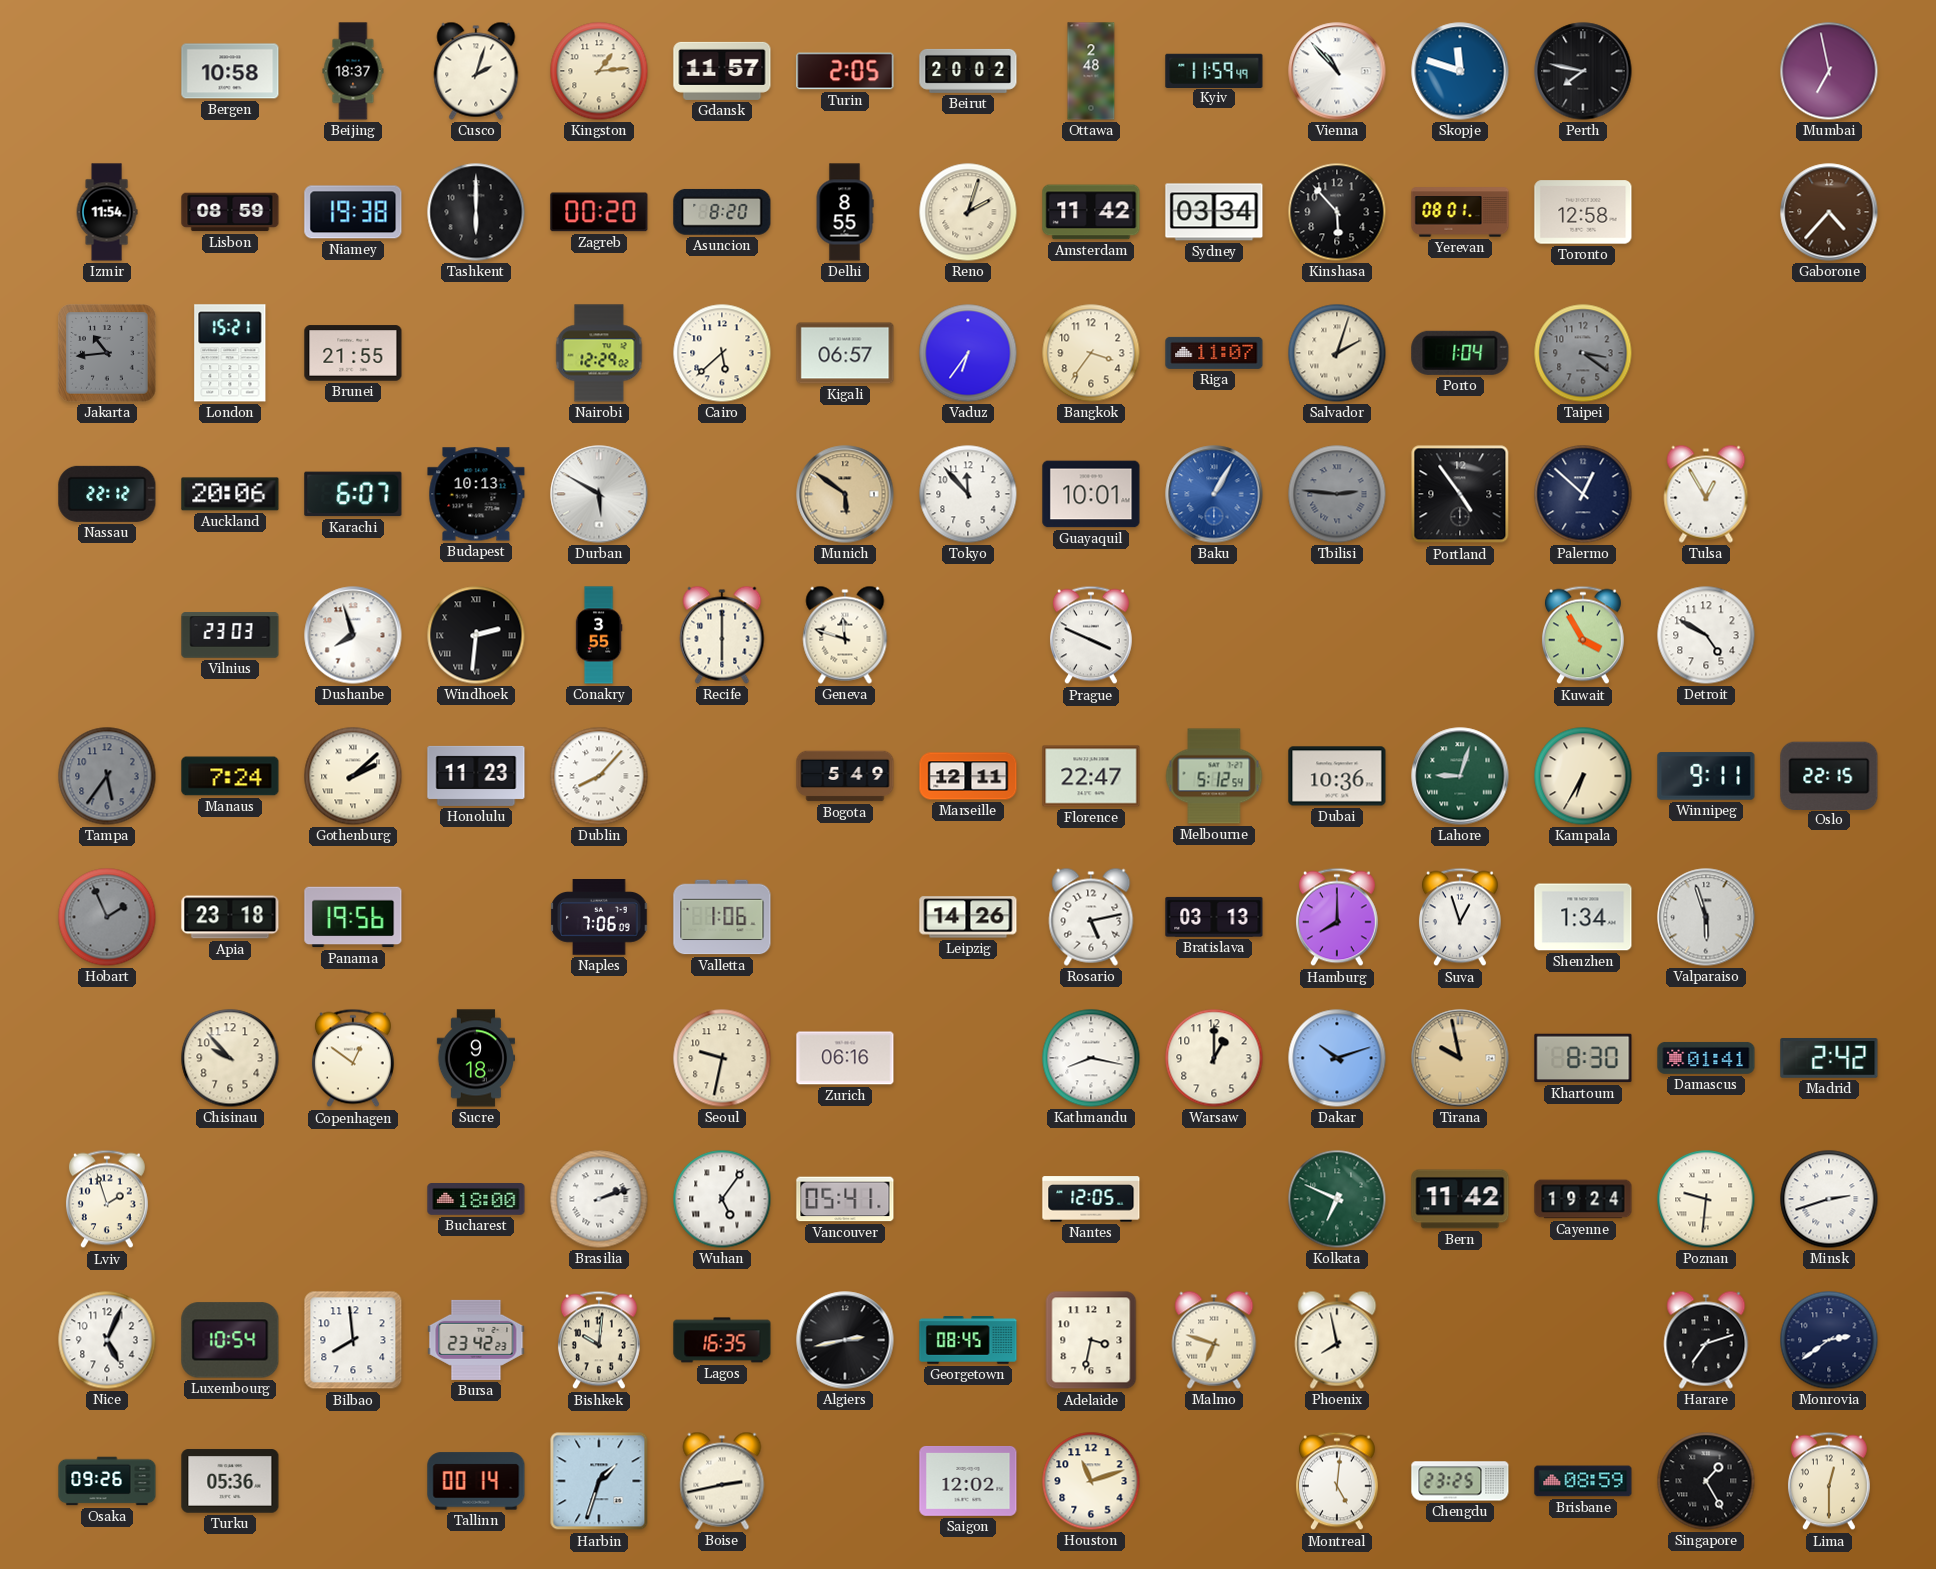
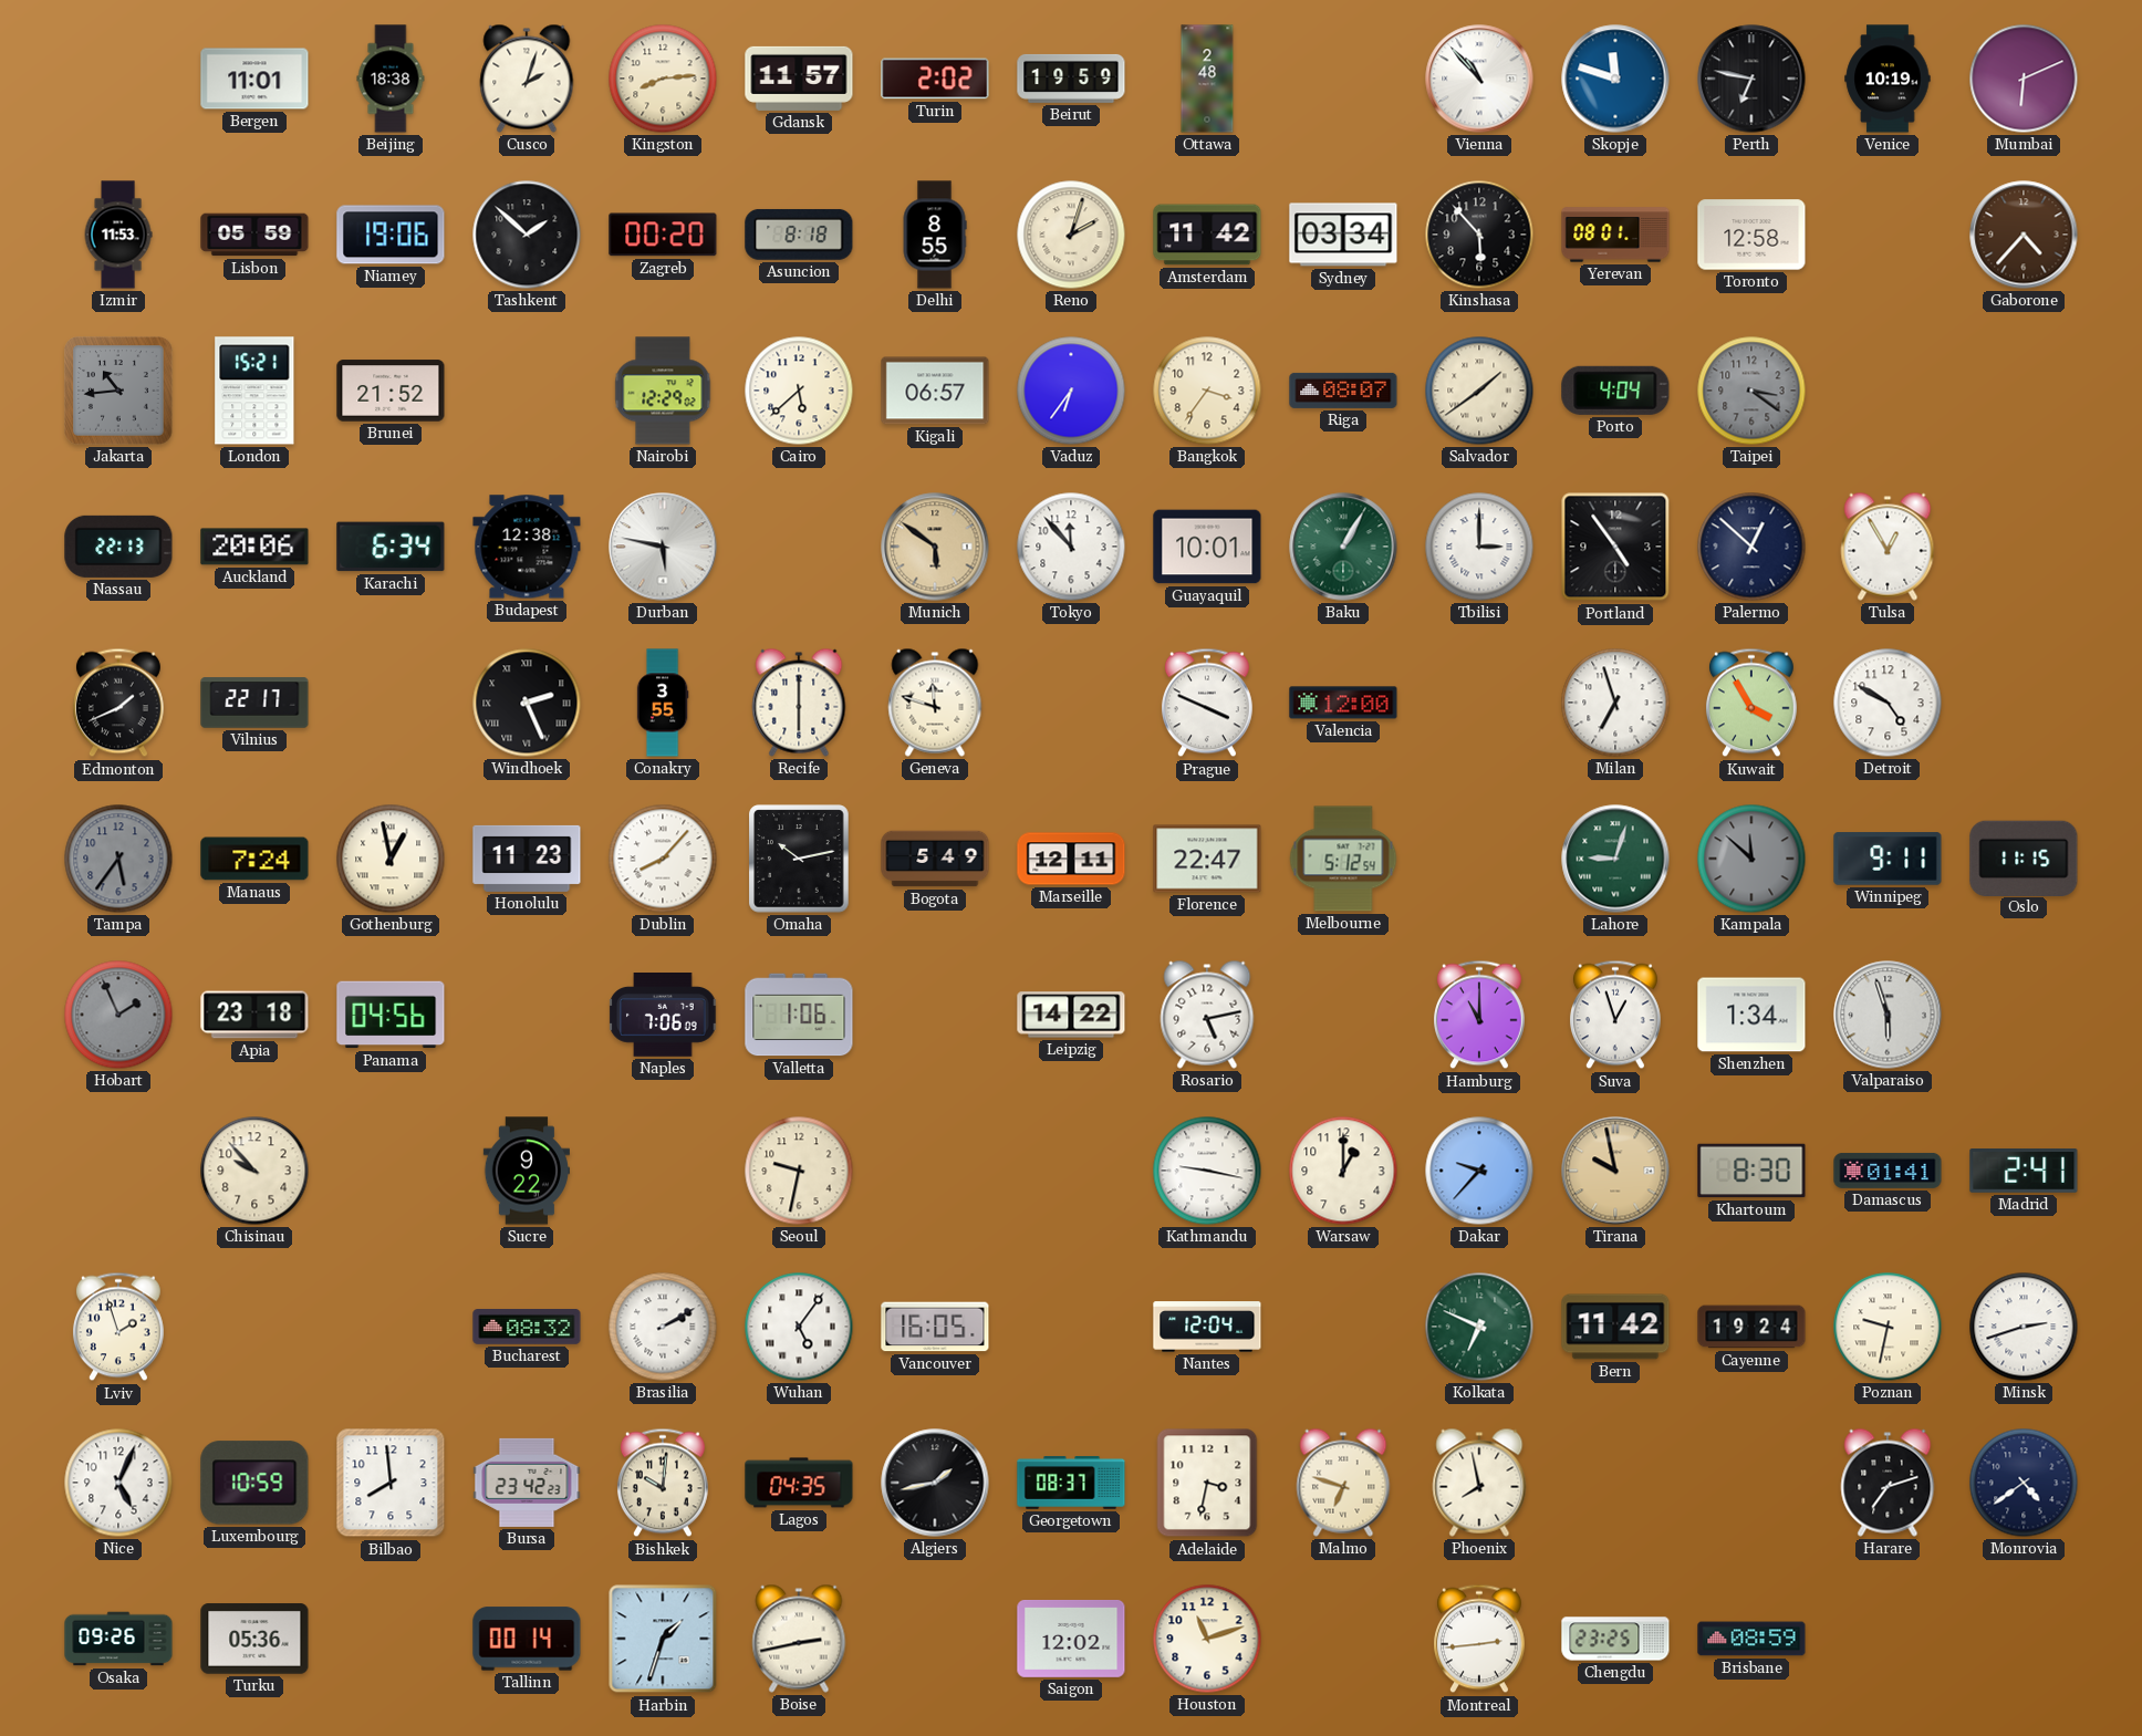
Bergen: 10:58 -> 11:01
Beijing: 18:37 -> 18:38
Kingston: 1:14 -> 8:14
Turin: 2:05 -> 2:02
Beirut: 20:02 -> 19:59
Kyiv: 11:59 -> none
Perth: 7:47 -> 6:47
Venice: none -> 10:19
Mumbai: 6:58 -> 6:11
Izmir: 11:54 -> 11:53
Lisbon: 08:59 -> 05:59
Niamey: 19:38 -> 19:06
Tashkent: 6:00 -> 1:52
Asuncion: 8:20 -> 8:18
Brunei: 21:55 -> 21:52
Riga: 11:07 -> 08:07
Salvador: 2:03 -> 1:39
Porto: 1:04 -> 4:04
Nassau: 22:12 -> 22:13
Karachi: 6:07 -> 6:34
Budapest: 10:13 -> 12:38
Durban: 5:50 -> 5:47
Baku dial: blue -> green
Tbilisi: 2:46 -> 3:00
Tbilisi dial: grey -> white
Edmonton: none -> 1:41
Vilnius: 23:03 -> 22:17
Dushanbe: 7:57 -> none
Windhoek: 2:31 -> 2:26
Valencia: none -> 12:00
Milan: none -> 6:57
Gothenburg: 2:08 -> 12:58
Omaha: none -> 10:13
Dubai: 10:36 -> none
Kampala: 6:35 -> 11:52
Kampala dial: cream -> grey
Oslo: 22:15 -> 11:15
Panama: 19:56 -> 04:56
Leipzig: 14:26 -> 14:22
Bratislava: 03:13 -> none
Hamburg: 8:00 -> 11:00
Copenhagen: 12:51 -> none
Sucre: 9:18 -> 9:22
Zurich: 06:16 -> none
Kathmandu: 8:17 -> 9:17
Dakar: 10:12 -> 9:37
Madrid: 2:42 -> 2:41
Bucharest: 18:00 -> 08:32
Brasilia: 2:12 -> 2:10
Vancouver: 05:41 -> 16:05
Nantes: 12:05 -> 12:04
Poznan: 9:31 -> 9:32
Luxembourg: 10:54 -> 10:59
Lagos: 16:35 -> 04:35
Algiers: 2:43 -> 1:43
Georgetown: 08:45 -> 08:37
Monrovia: 2:39 -> 4:39
Montreal: 5:01 -> 2:44
Singapore: 1:25 -> none
Lima: 12:30 -> none
